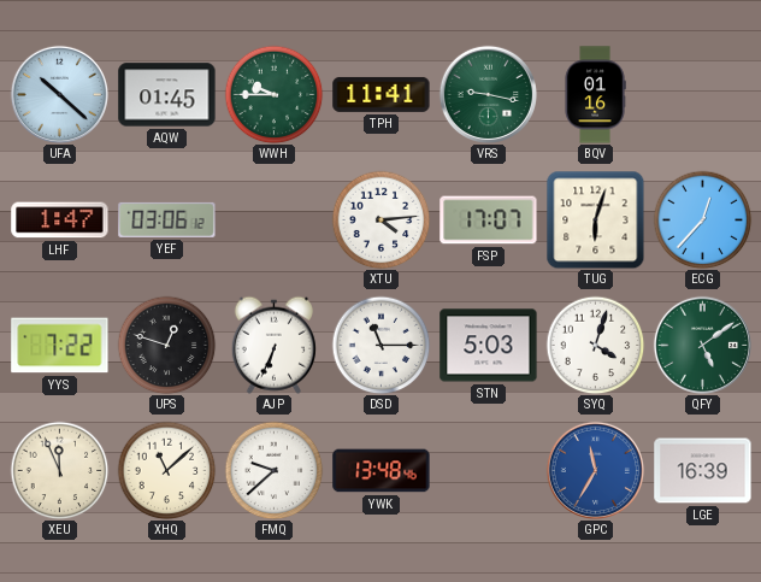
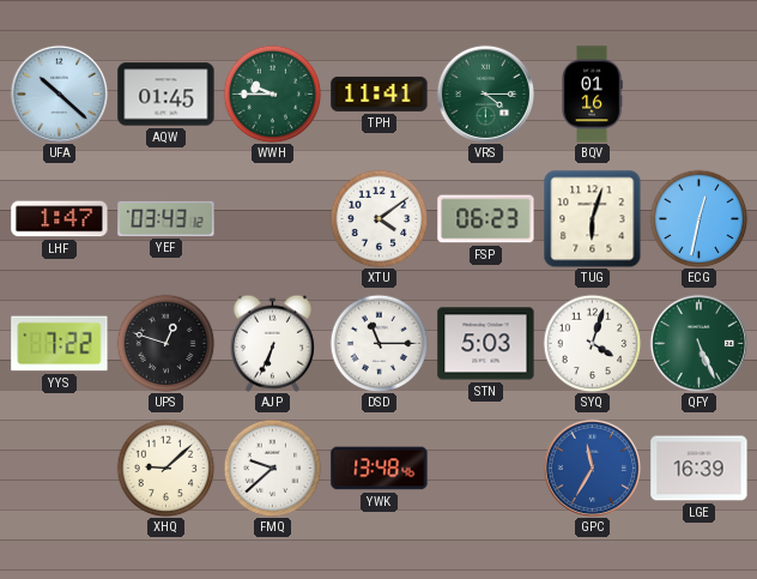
VRS: 9:17 -> 4:15
YEF: 03:06 -> 03:43
XTU: 4:14 -> 4:09
FSP: 17:07 -> 06:23
ECG: 12:37 -> 12:32
QFY: 5:09 -> 5:26
XEU: 11:56 -> none
XHQ: 11:08 -> 9:08
